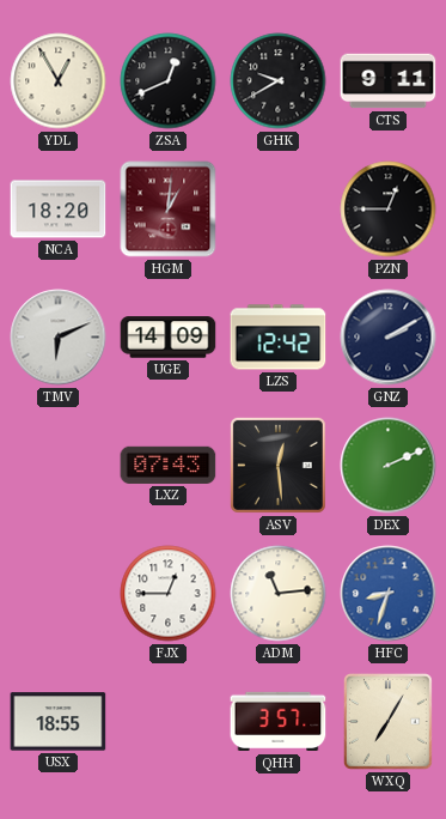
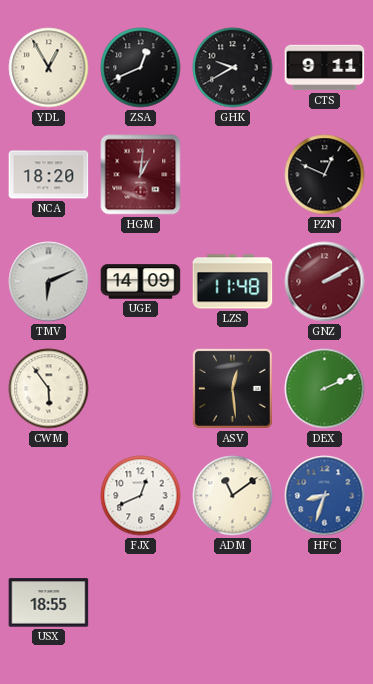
PZN: 12:45 -> 12:49
LZS: 12:42 -> 11:48
GNZ dial: navy -> burgundy
CWM: none -> 5:54
LXZ: 07:43 -> none
FJX: 12:45 -> 12:41
ADM: 11:14 -> 11:09
QHH: 3:57 -> none
WXQ: 7:05 -> none
